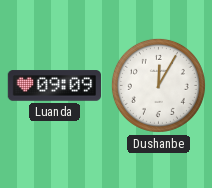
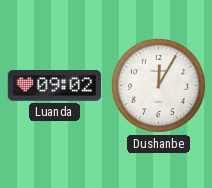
Luanda: 09:09 -> 09:02
